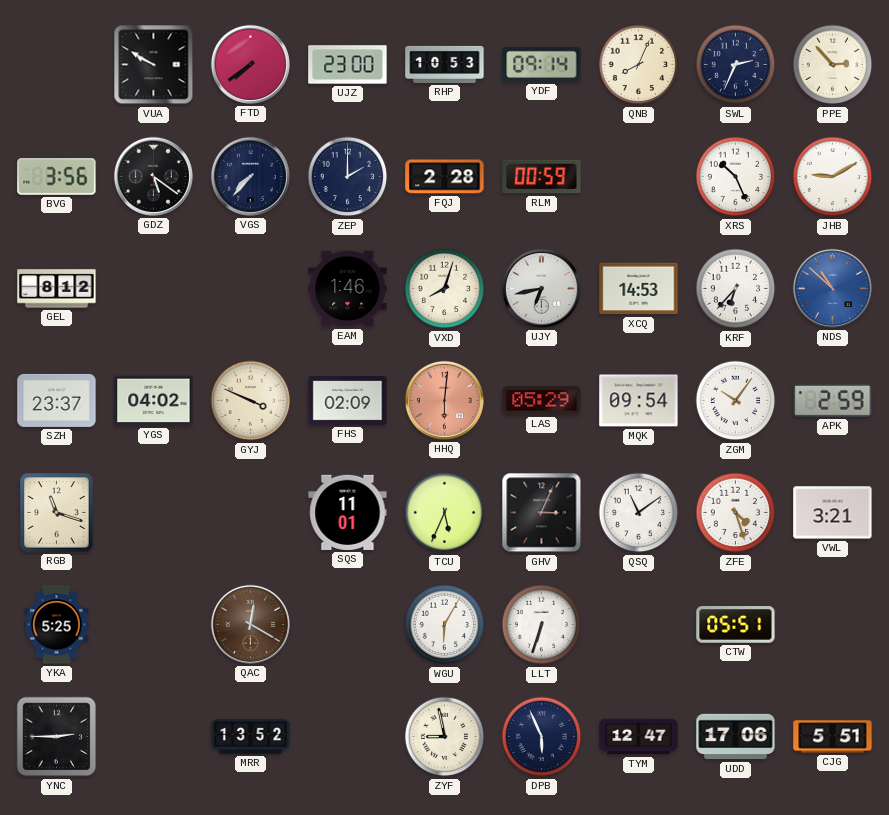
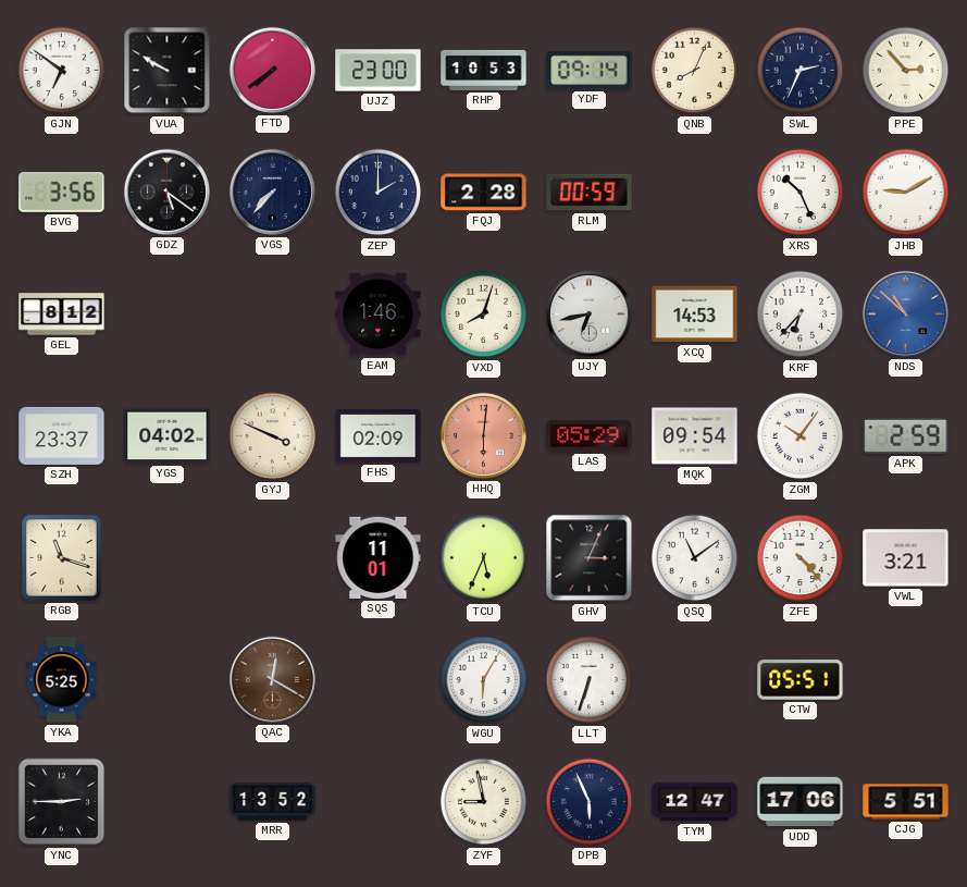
GJN: none -> 6:51
ZFE: 4:27 -> 4:23
